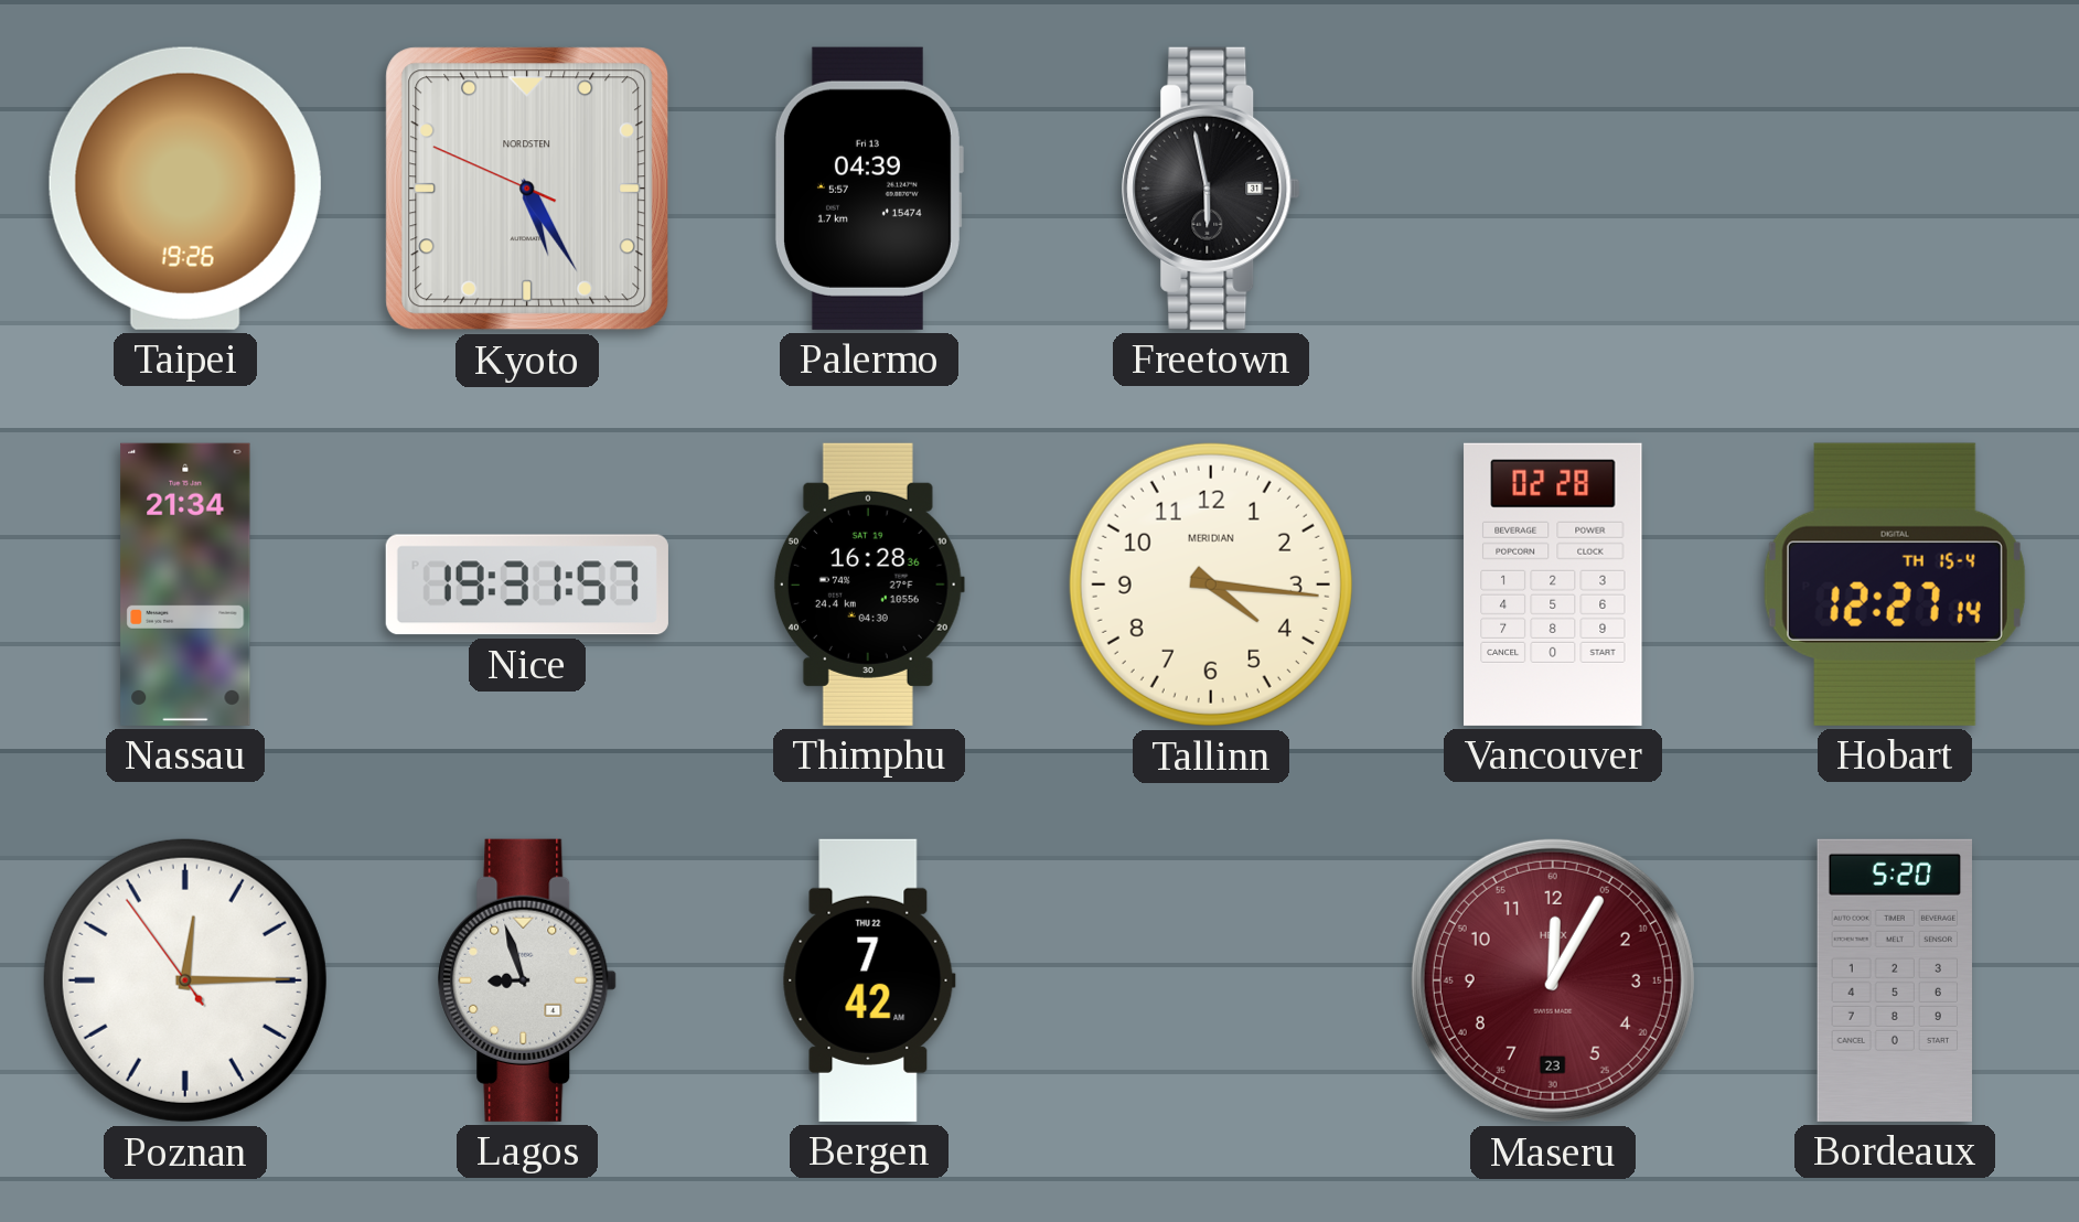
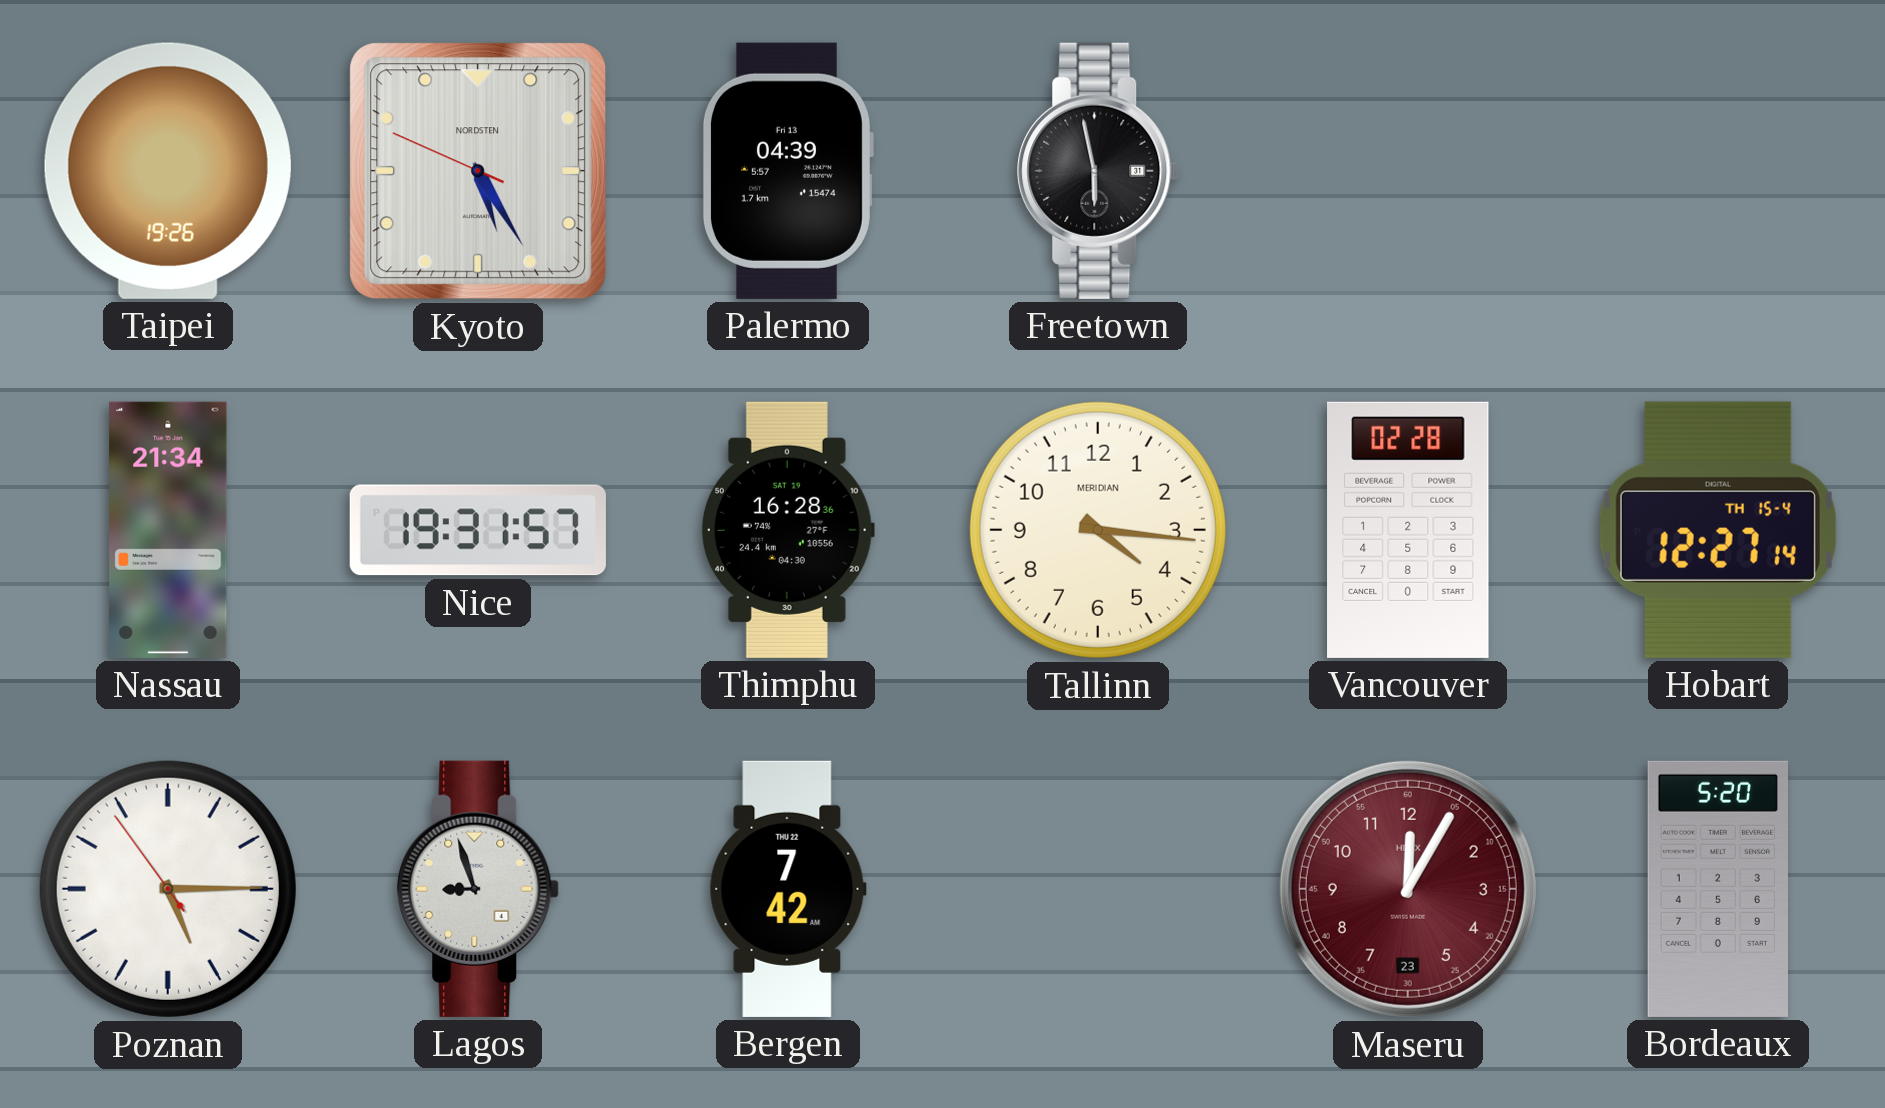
Poznan: 12:14 -> 5:14
